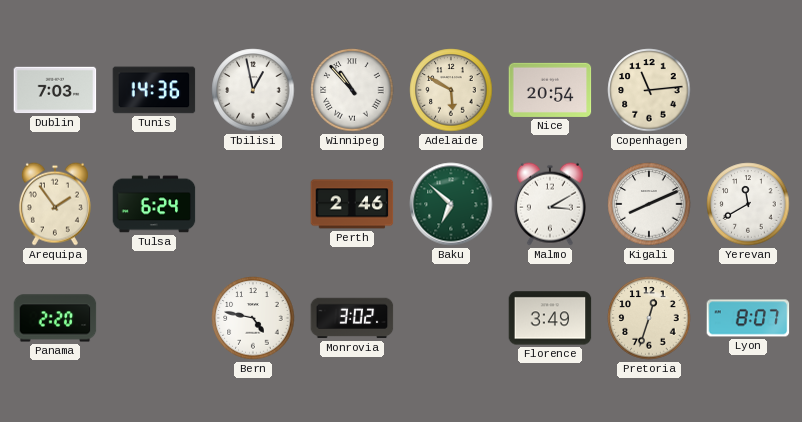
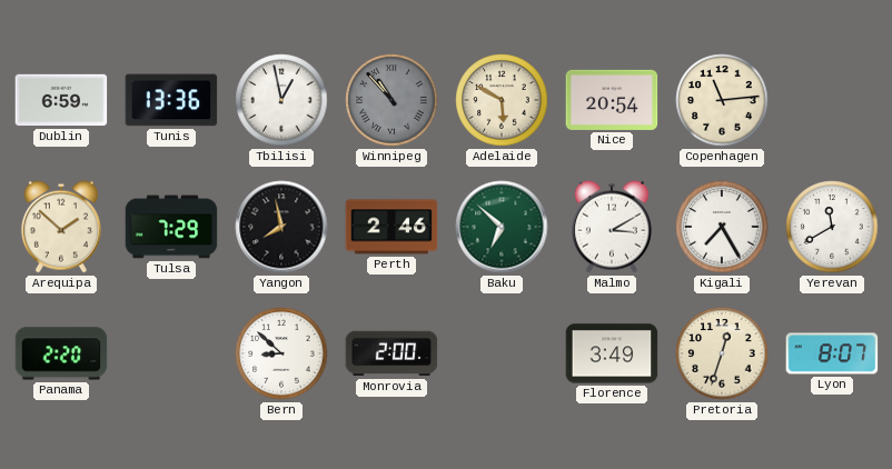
Dublin: 7:03 -> 6:59
Tunis: 14:36 -> 13:36
Winnipeg dial: white -> grey
Arequipa: 1:54 -> 1:52
Tulsa: 6:24 -> 7:29
Yangon: none -> 7:58
Kigali: 8:11 -> 7:25
Bern: 4:47 -> 8:52
Monrovia: 3:02 -> 2:00
